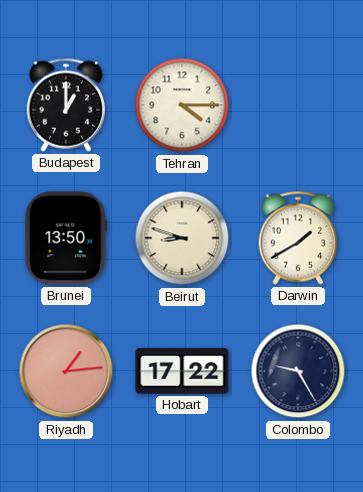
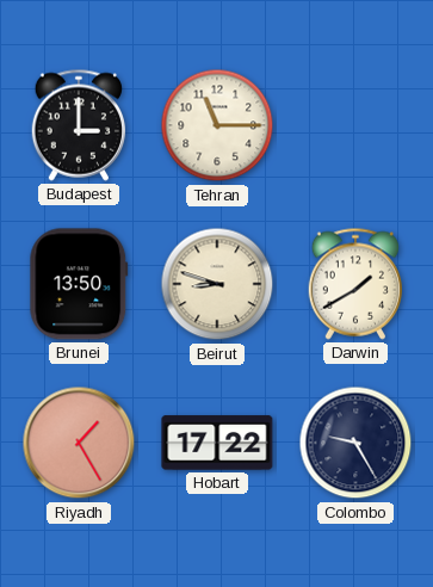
Budapest: 1:00 -> 3:00
Tehran: 4:15 -> 11:15
Riyadh: 1:14 -> 1:25
